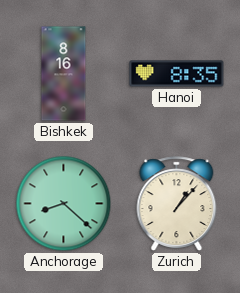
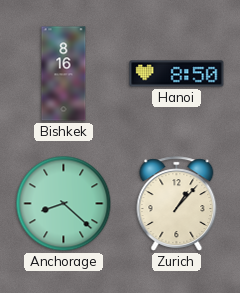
Hanoi: 8:35 -> 8:50
